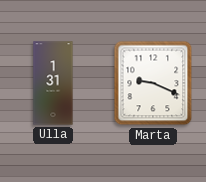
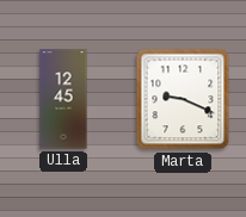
Ulla: 1:31 -> 12:45
